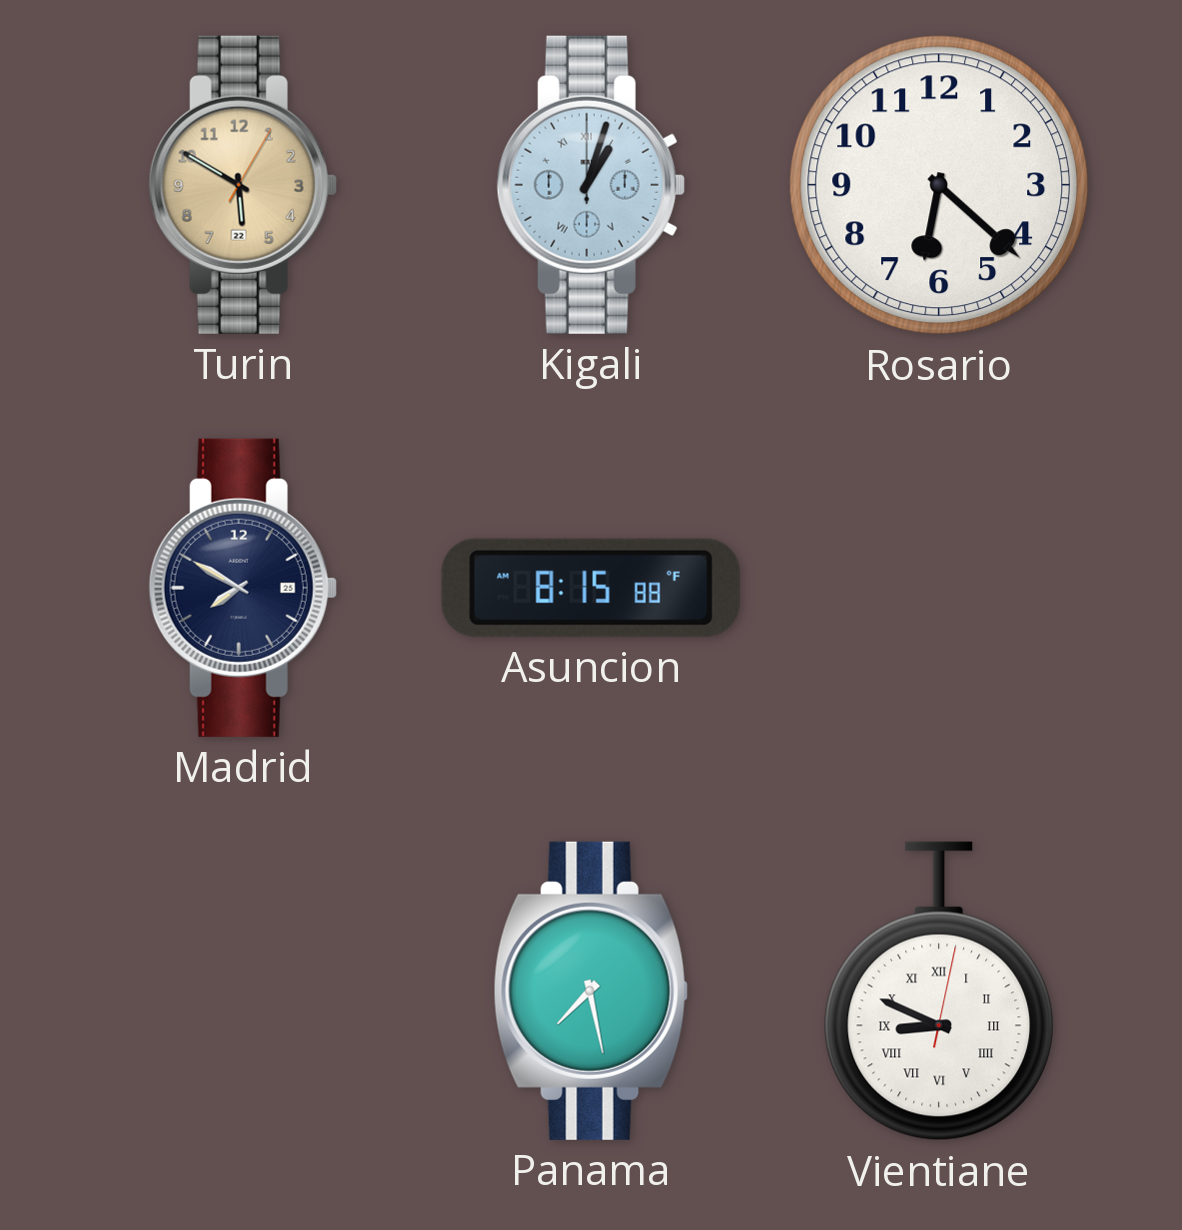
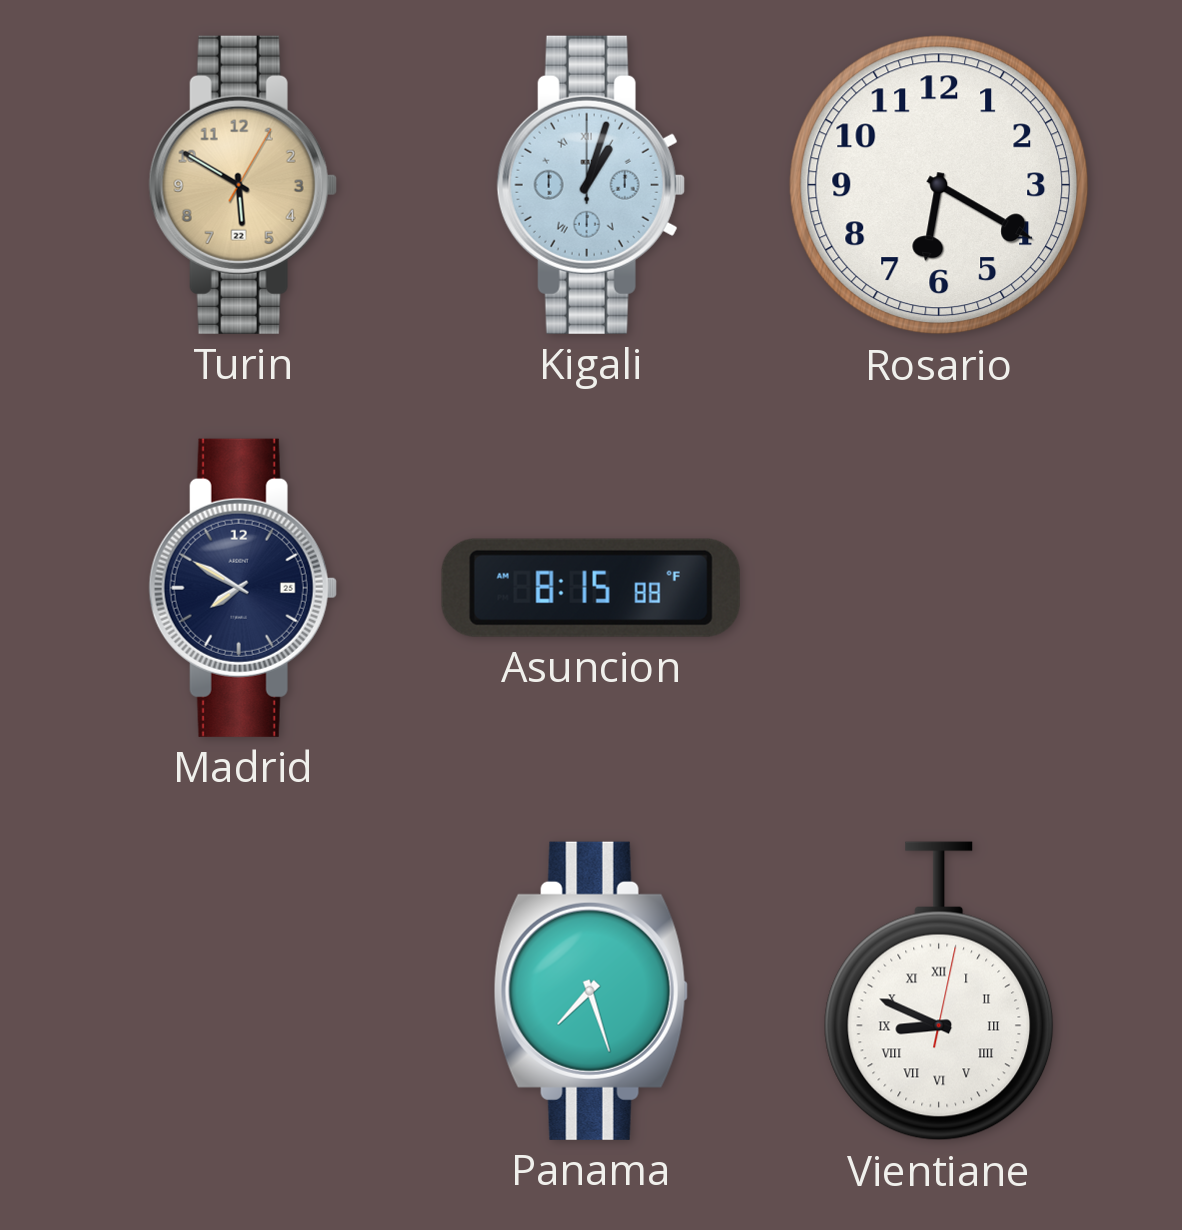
Rosario: 6:22 -> 6:20
Panama: 7:28 -> 7:27
